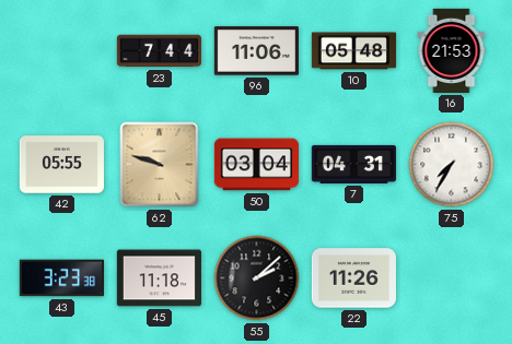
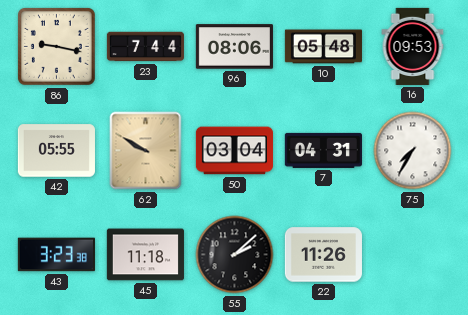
86: none -> 9:17
96: 11:06 -> 08:06
16: 21:53 -> 09:53
62: 9:48 -> 9:50
